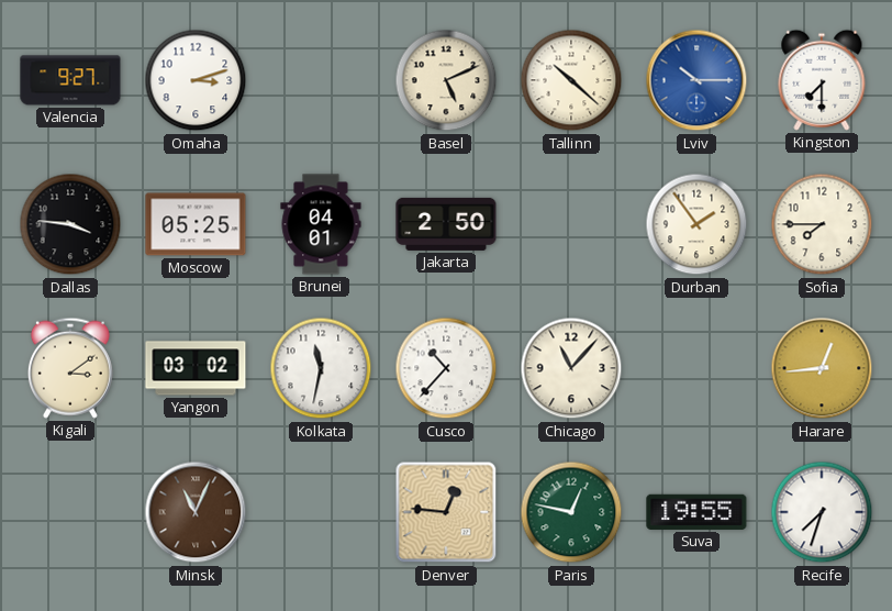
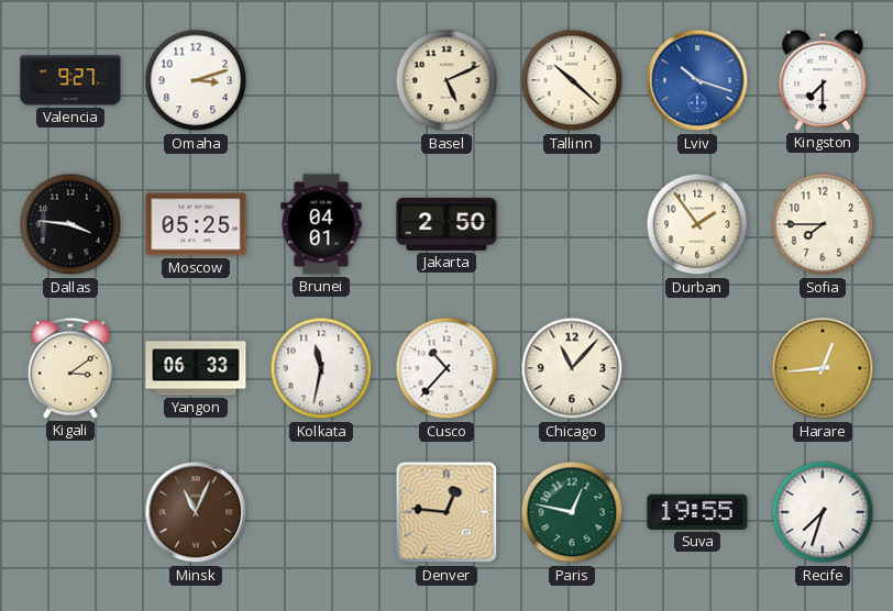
Lviv: 10:15 -> 10:18
Yangon: 03:02 -> 06:33
